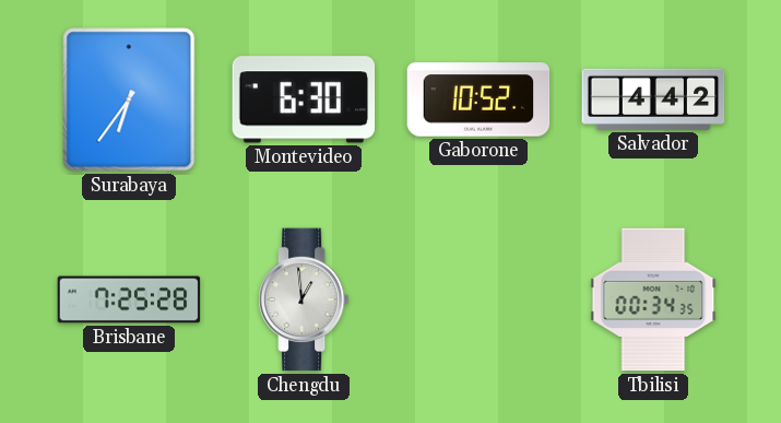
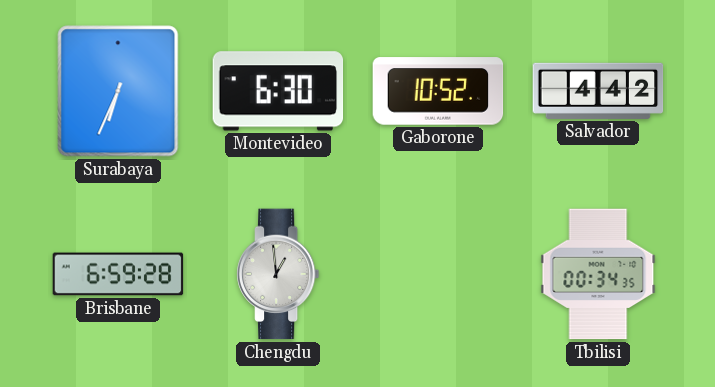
Surabaya: 6:36 -> 6:34
Brisbane: 7:25 -> 6:59
